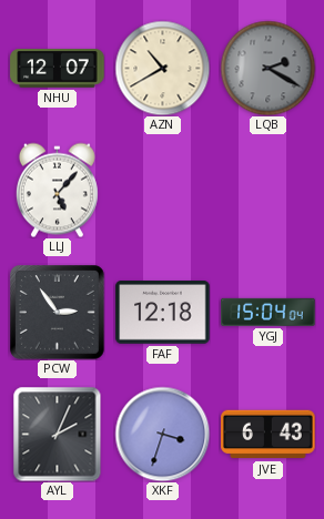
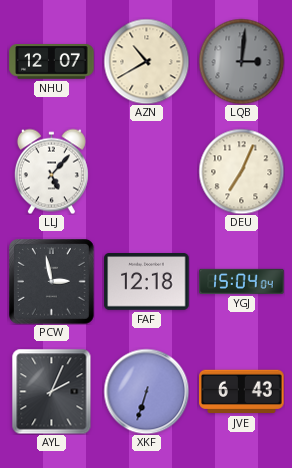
LQB: 2:20 -> 3:01
DEU: none -> 7:04
PCW: 2:54 -> 2:58
XKF: 3:33 -> 6:33
